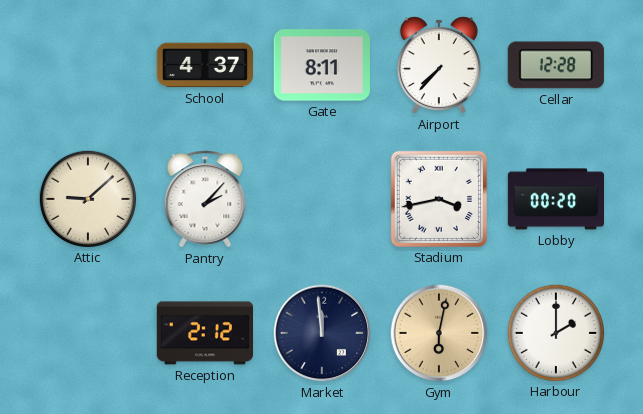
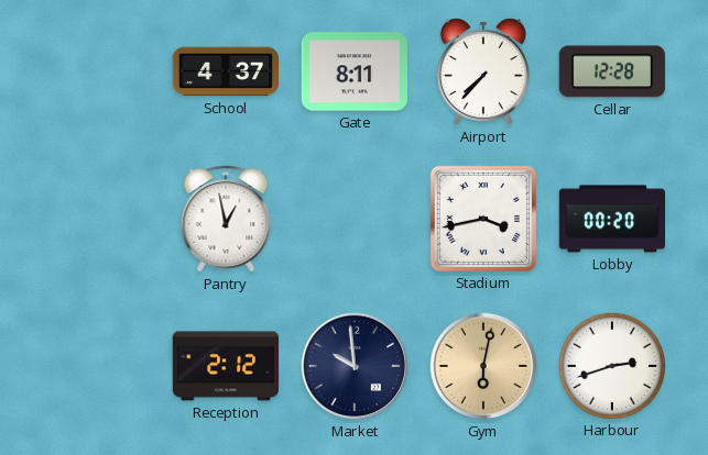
Attic: 9:08 -> none
Pantry: 2:07 -> 12:58
Market: 11:59 -> 9:59
Harbour: 2:00 -> 2:42
